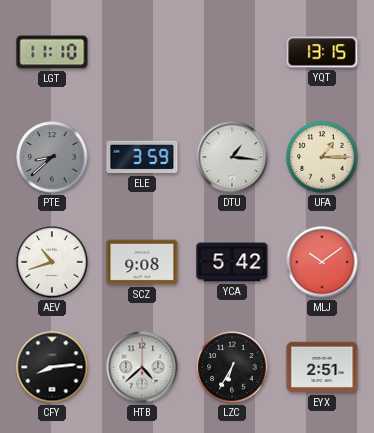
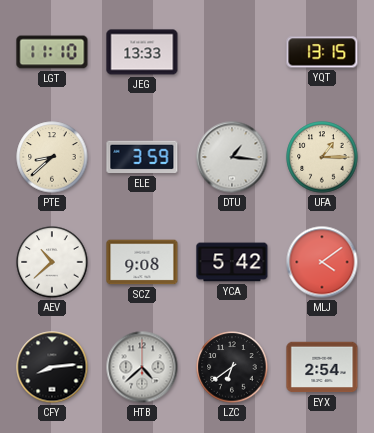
JEG: none -> 13:33
PTE dial: grey -> cream
AEV: 10:42 -> 10:38
MLJ: 10:09 -> 4:09
LZC: 6:35 -> 6:39
EYX: 2:51 -> 2:54
